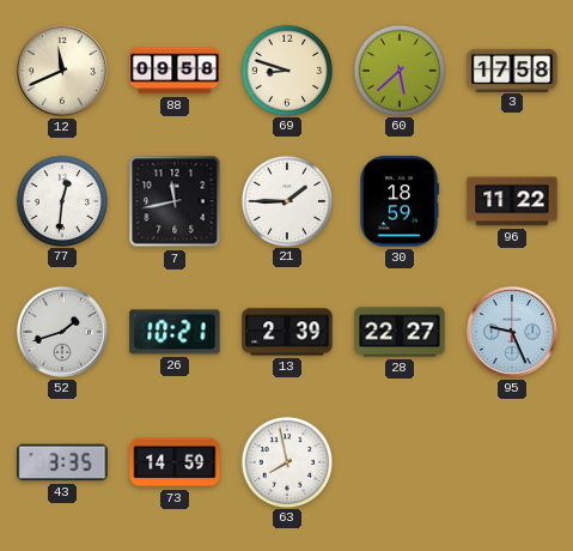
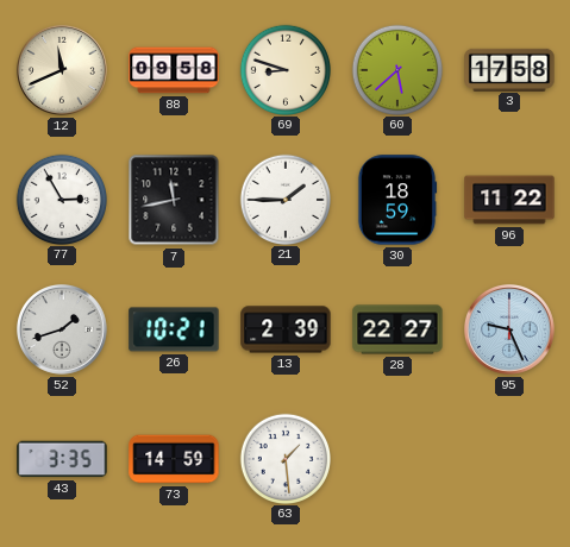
77: 12:31 -> 2:55
63: 7:58 -> 1:29
